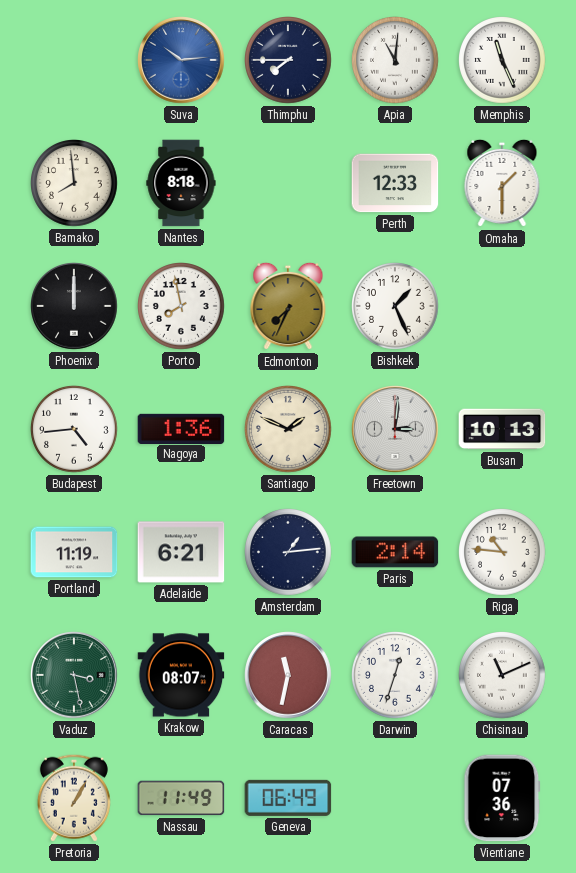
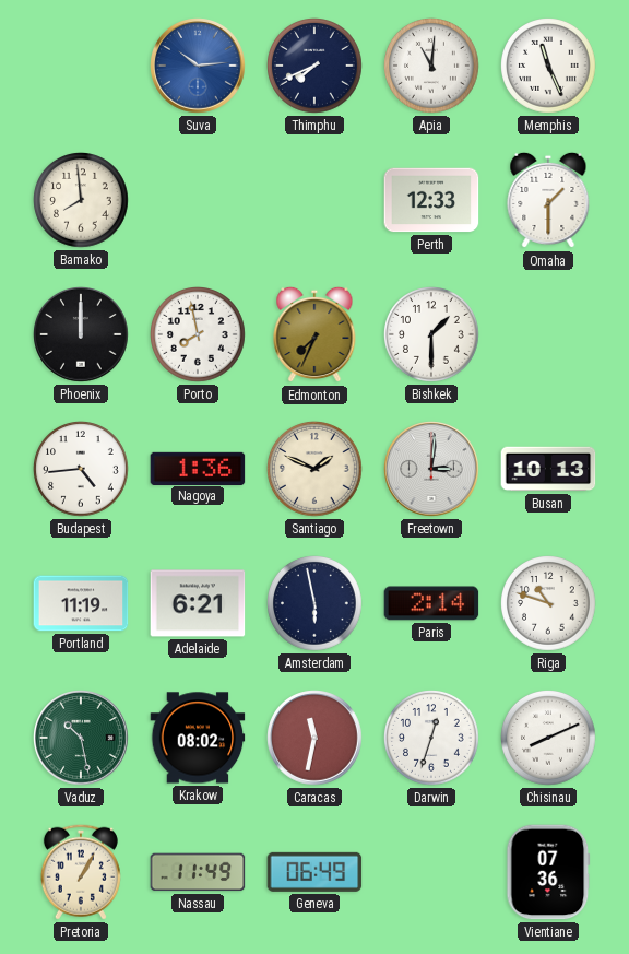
Thimphu: 7:45 -> 7:41
Nantes: 8:18 -> none
Bishkek: 1:26 -> 1:30
Amsterdam: 1:14 -> 5:58
Riga: 10:46 -> 10:48
Vaduz: 3:28 -> 10:28
Krakow: 08:07 -> 08:02
Chisinau: 11:11 -> 8:11
